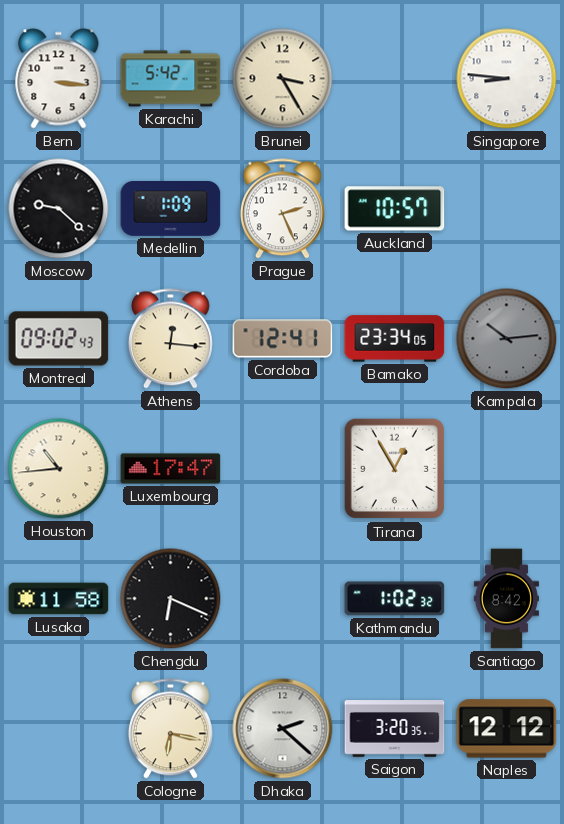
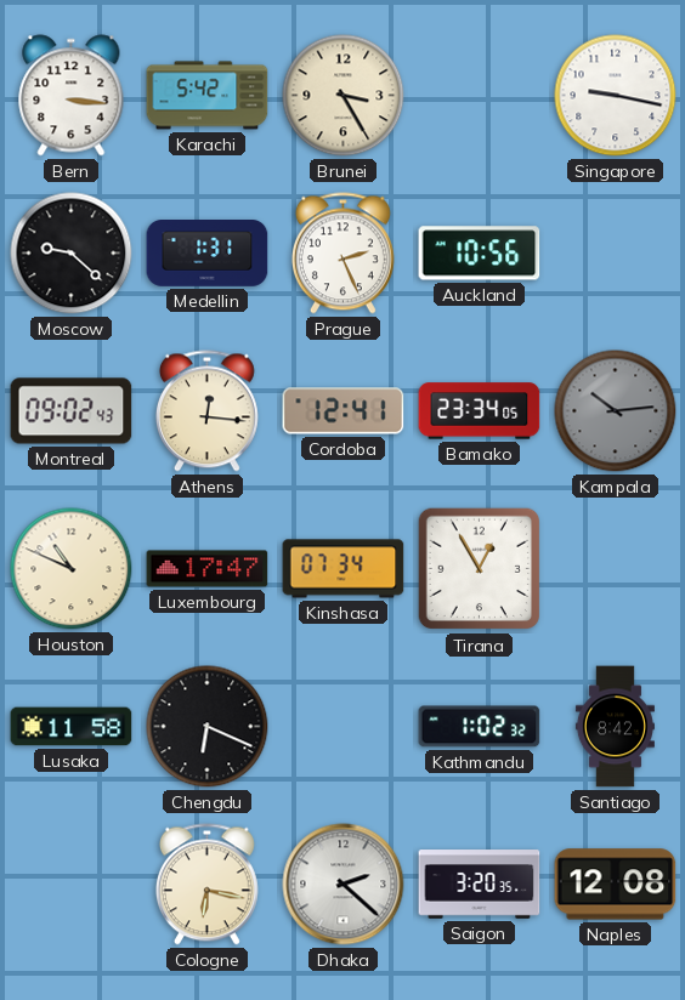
Singapore: 8:46 -> 9:17
Medellin: 1:09 -> 1:31
Auckland: 10:57 -> 10:56
Houston: 10:44 -> 10:49
Kinshasa: none -> 07:34
Naples: 12:12 -> 12:08
